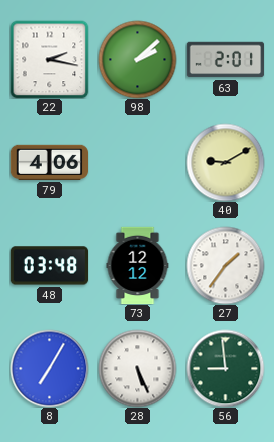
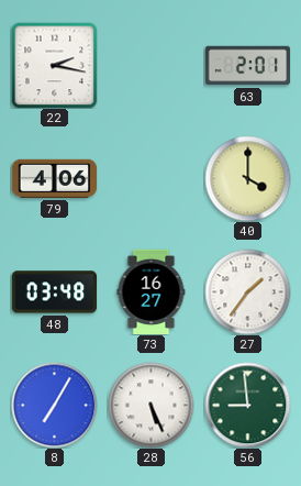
98: 2:08 -> none
40: 9:10 -> 4:00
73: 12:12 -> 16:27
